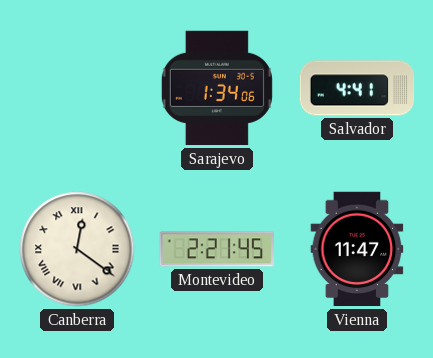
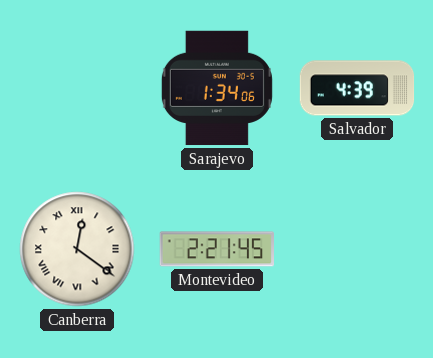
Salvador: 4:41 -> 4:39
Vienna: 11:47 -> none
